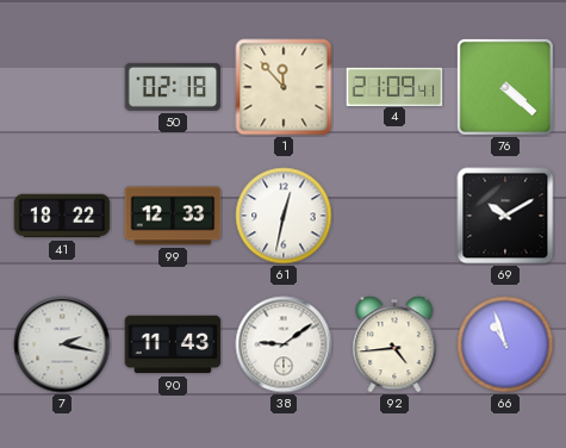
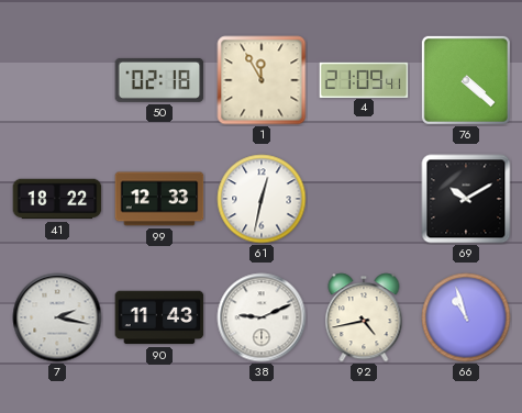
1: 11:53 -> 11:55
38: 9:09 -> 9:11
92: 4:44 -> 4:43
